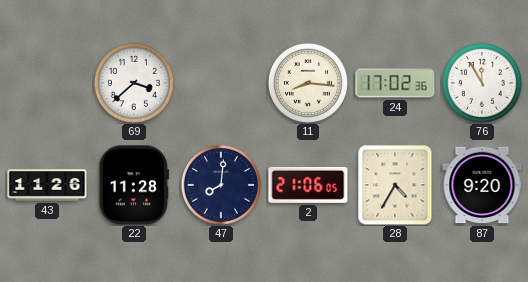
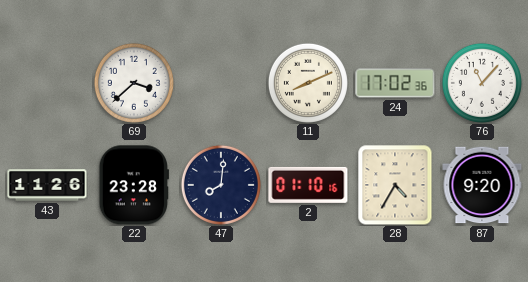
11: 8:16 -> 8:11
76: 11:55 -> 11:07
22: 11:28 -> 23:28
2: 21:06 -> 01:10
